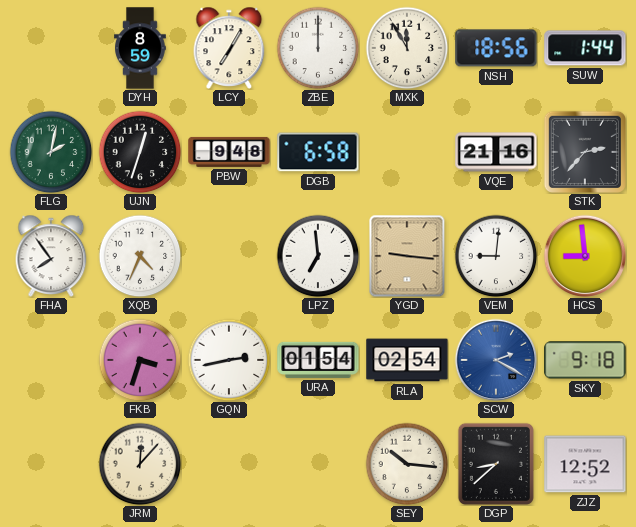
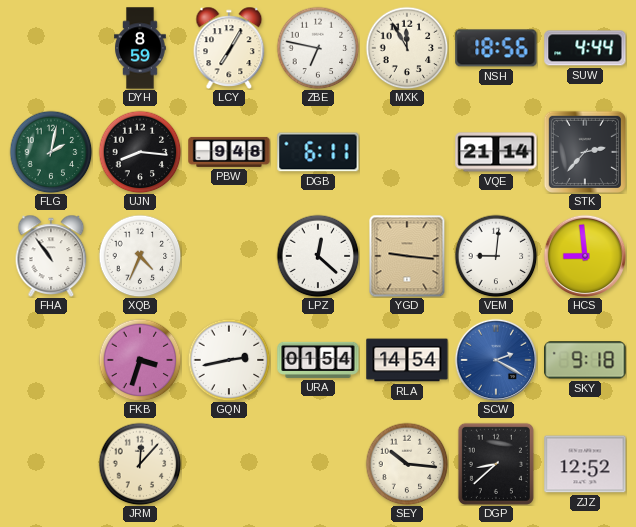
ZBE: 12:00 -> 6:47
SUW: 1:44 -> 4:44
UJN: 12:33 -> 8:16
DGB: 6:58 -> 6:11
VQE: 21:16 -> 21:14
FHA: 7:54 -> 10:54
LPZ: 6:59 -> 12:22
RLA: 02:54 -> 14:54
